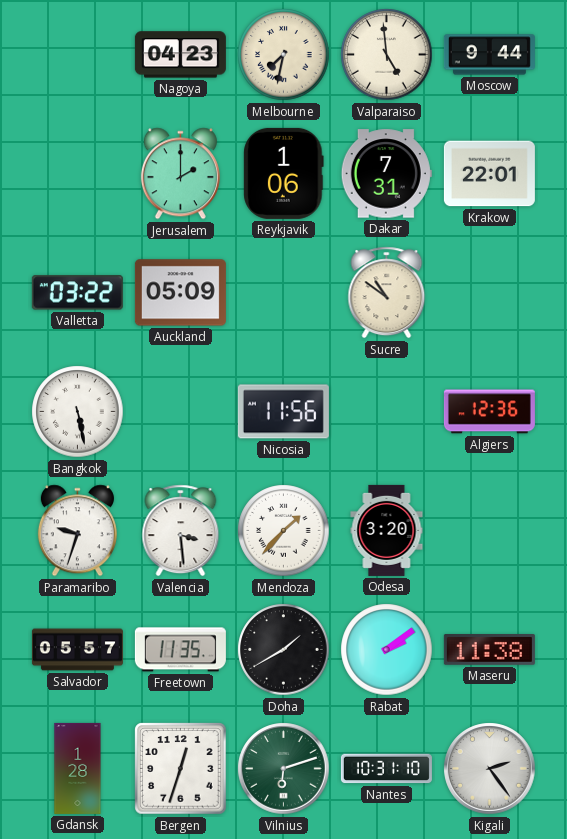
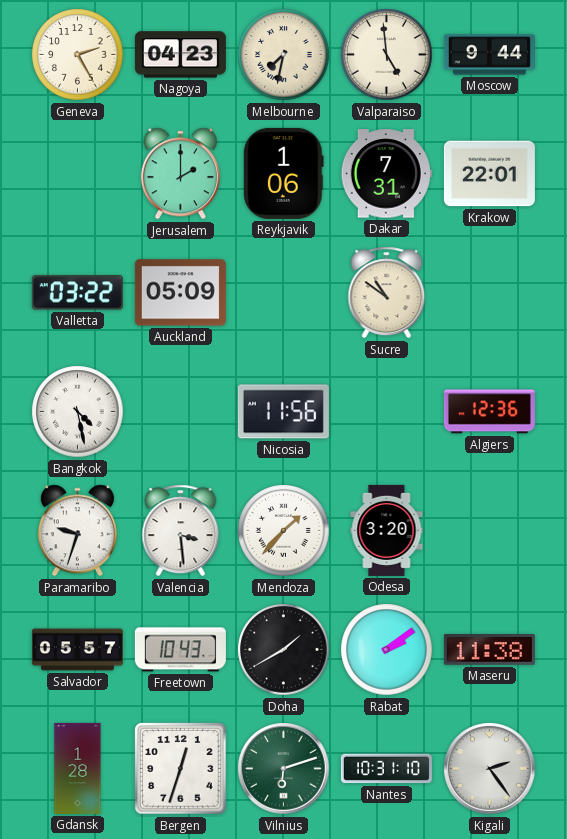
Geneva: none -> 2:25
Bangkok: 5:28 -> 4:28
Freetown: 11:35 -> 10:43
